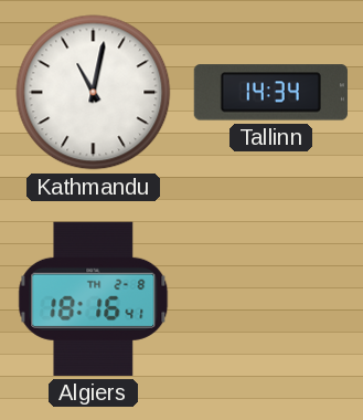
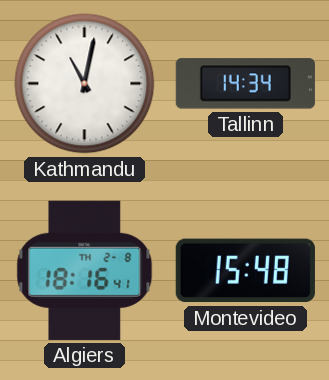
Montevideo: none -> 15:48
